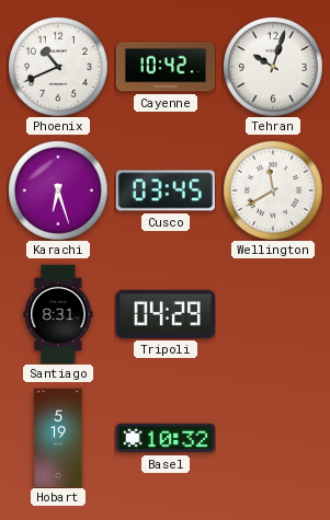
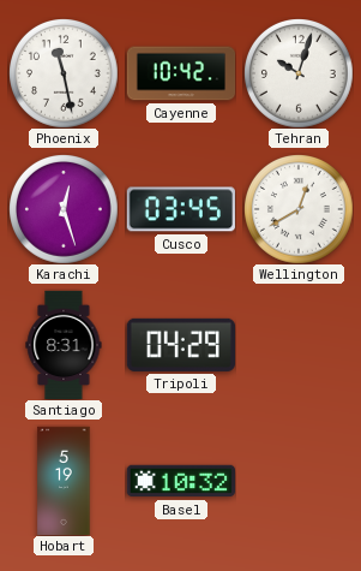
Phoenix: 10:41 -> 11:28
Karachi: 6:27 -> 12:27
Wellington: 11:40 -> 12:40
